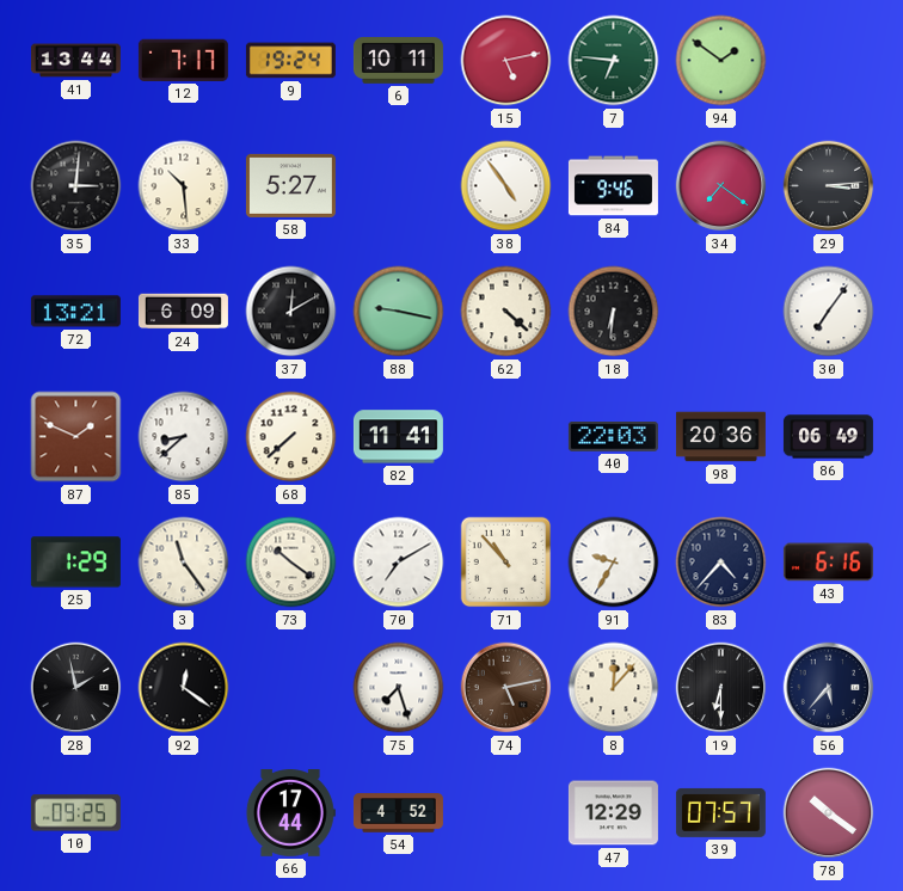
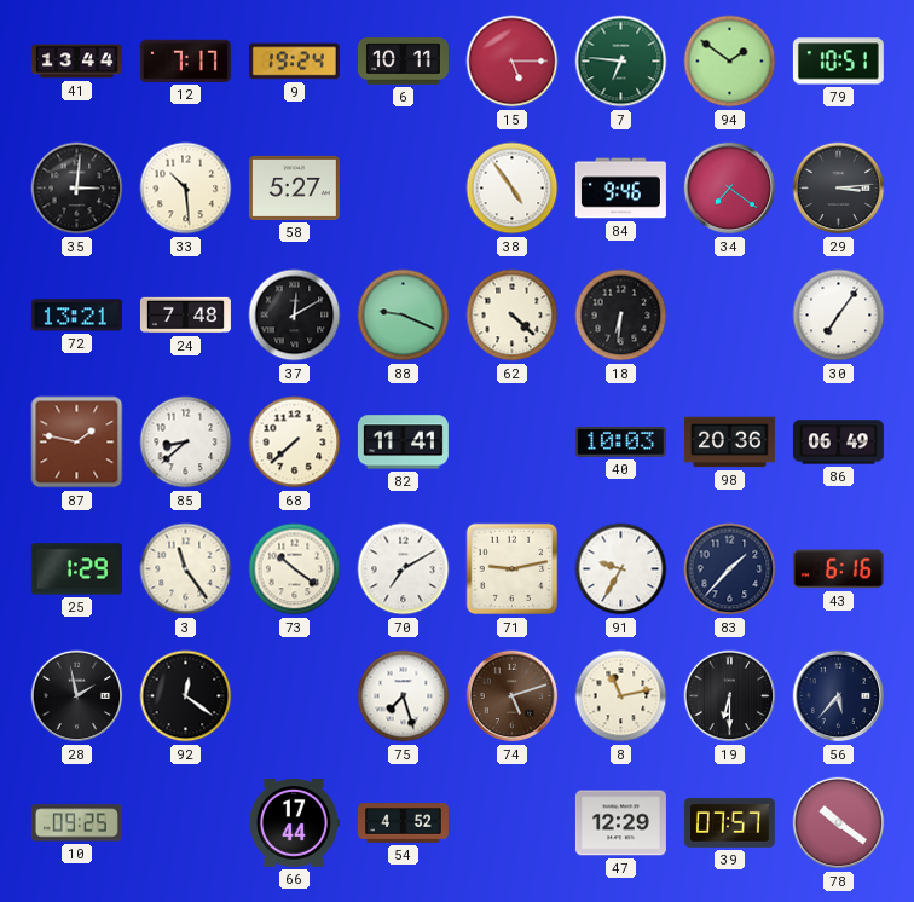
15: 5:13 -> 5:15
79: none -> 10:51
24: 6:09 -> 7:48
88: 9:17 -> 9:19
87: 1:49 -> 1:47
40: 22:03 -> 10:03
71: 10:53 -> 9:13
83: 4:37 -> 1:37
74: 5:13 -> 5:12
8: 12:07 -> 11:13
